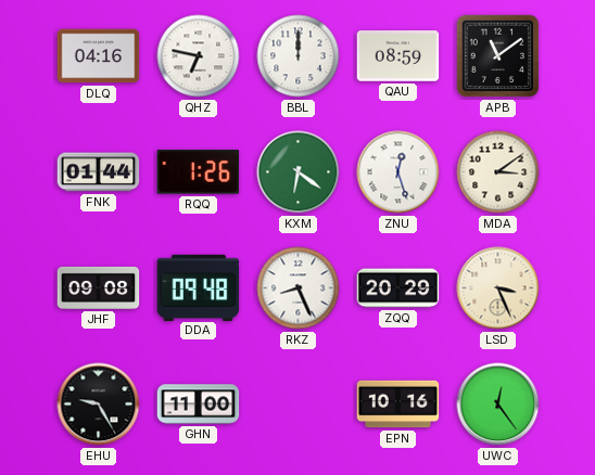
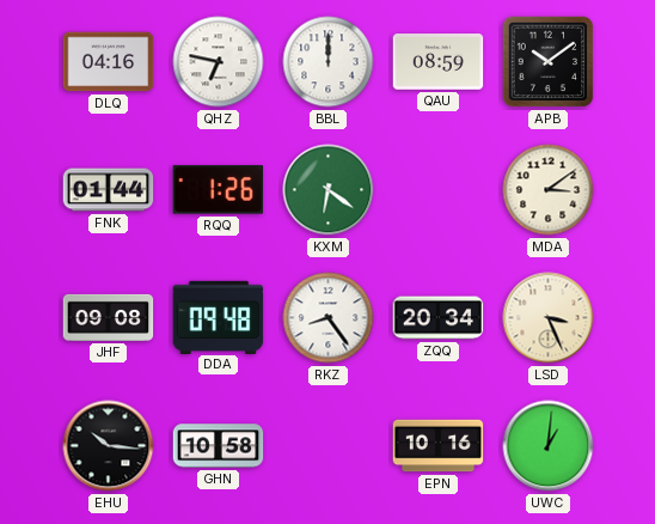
APB: 11:09 -> 10:09
ZNU: 12:27 -> none
RKZ: 8:26 -> 8:24
ZQQ: 20:29 -> 20:34
EHU: 9:25 -> 10:16
GHN: 11:00 -> 10:58
UWC: 12:24 -> 1:01
